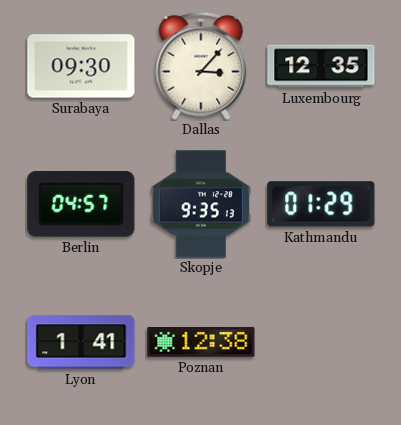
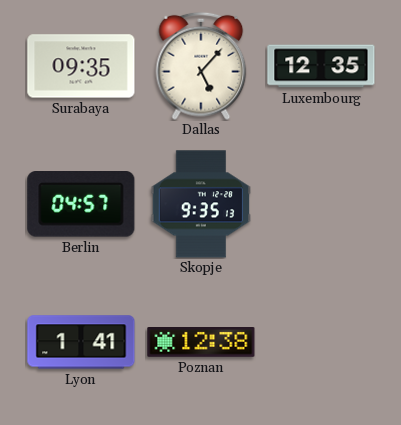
Surabaya: 09:30 -> 09:35
Dallas: 3:07 -> 5:07
Kathmandu: 01:29 -> none
